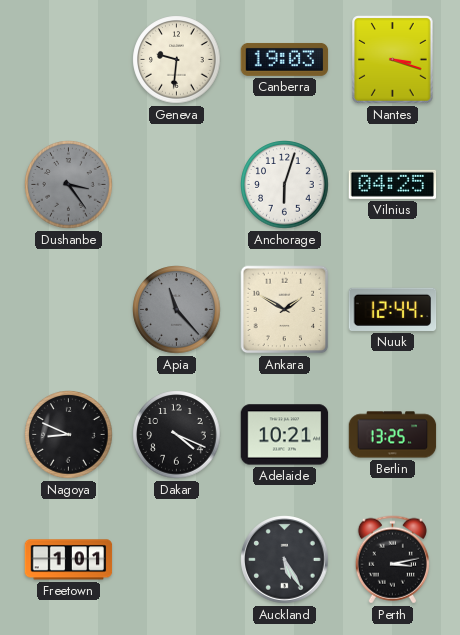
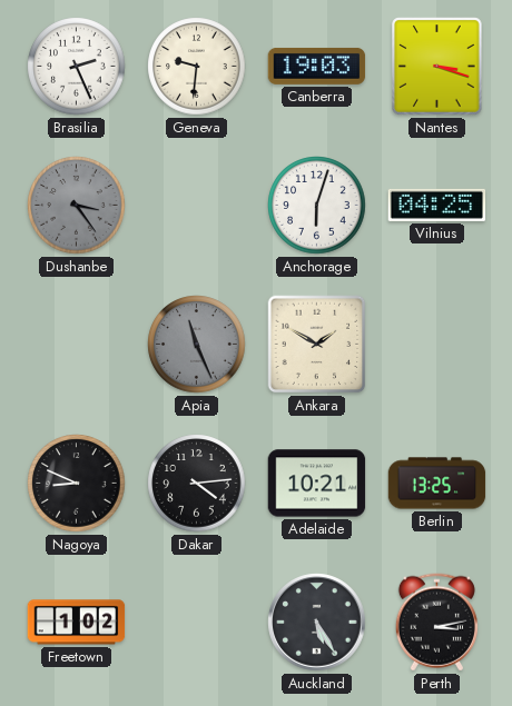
Brasilia: none -> 2:26
Apia: 11:23 -> 11:26
Nuuk: 12:44 -> none
Dakar: 4:19 -> 4:14
Freetown: 1:01 -> 1:02
